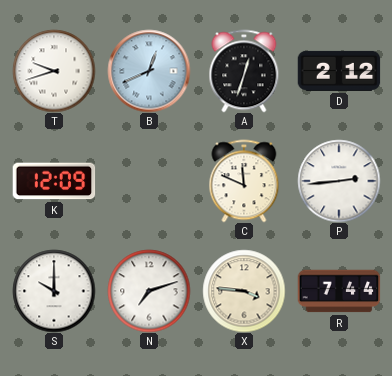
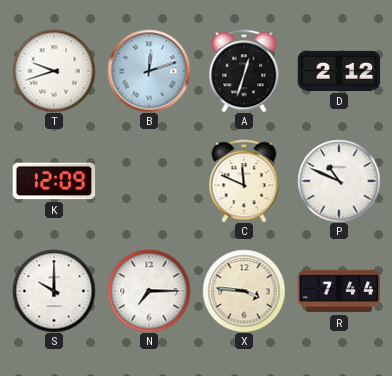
B: 12:41 -> 12:12
P: 2:44 -> 10:49
N: 7:12 -> 7:15
